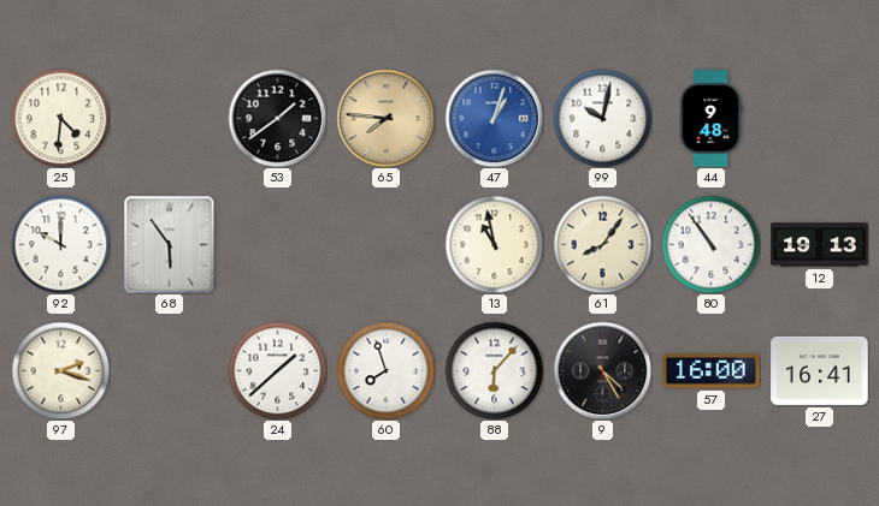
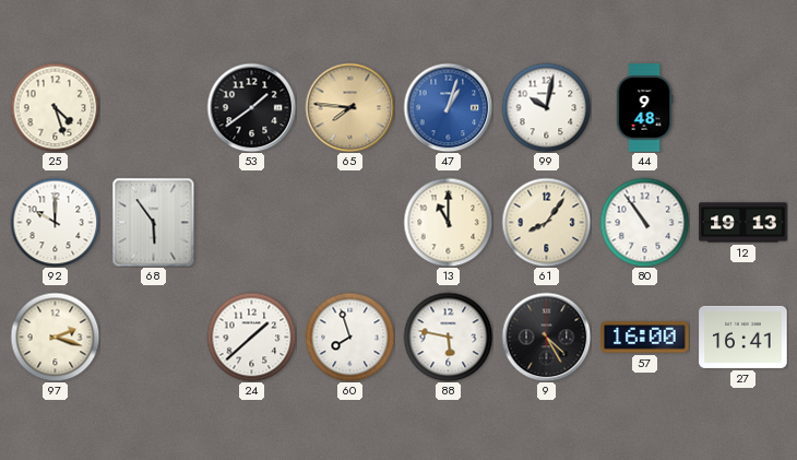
25: 4:31 -> 4:27
13: 10:58 -> 11:00
88: 6:07 -> 5:47
